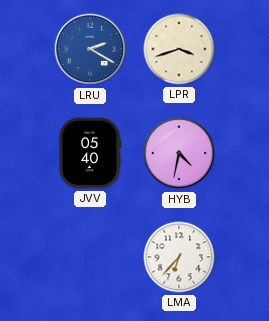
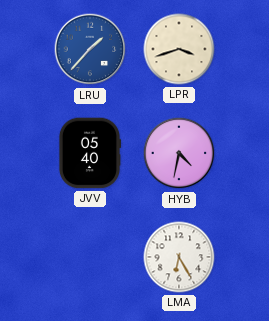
LRU: 2:20 -> 1:37
LMA: 6:37 -> 6:25
